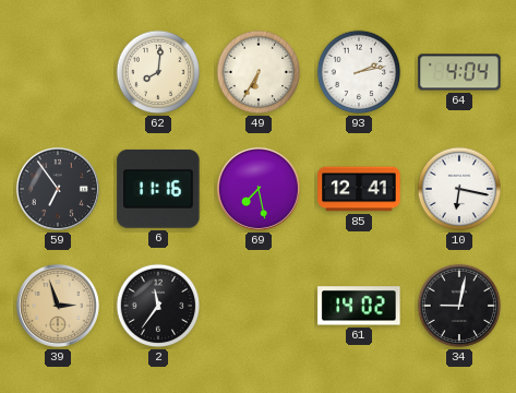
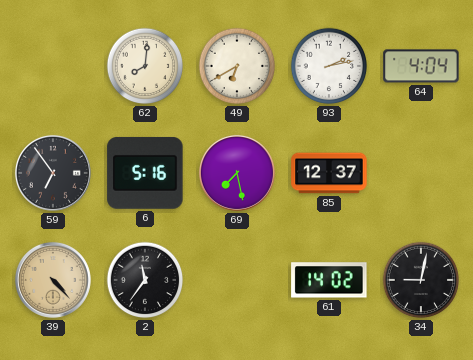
49: 6:35 -> 6:40
6: 11:16 -> 5:16
85: 12:41 -> 12:37
10: 6:17 -> none
39: 2:57 -> 4:23
